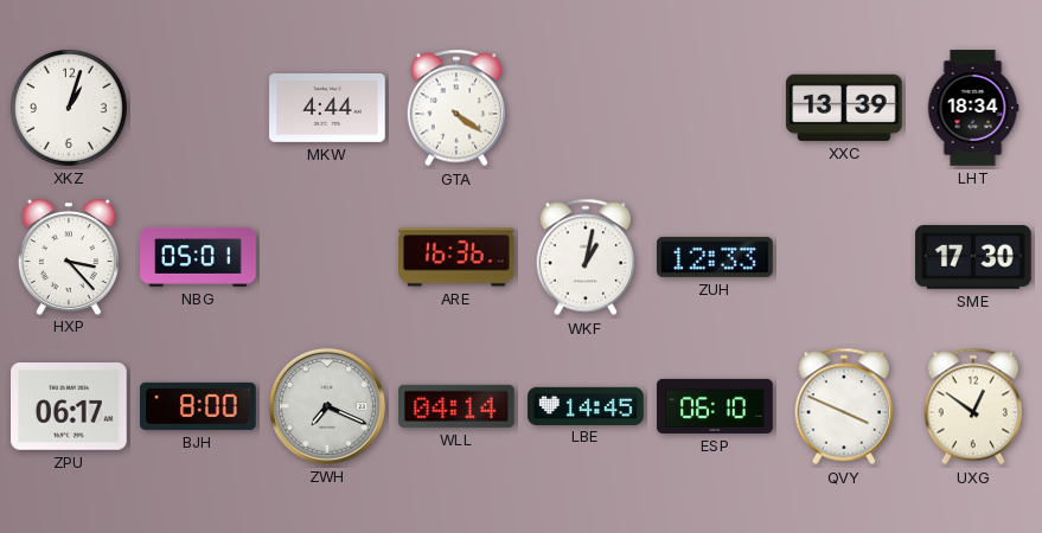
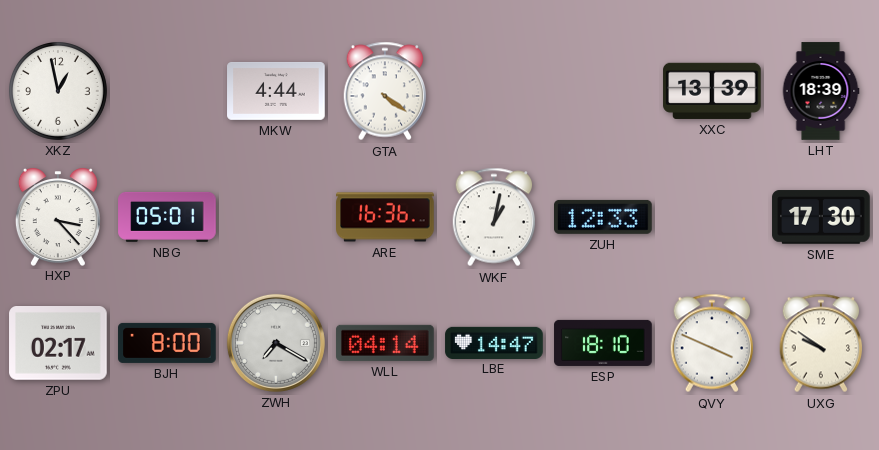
XKZ: 1:03 -> 12:58
LHT: 18:34 -> 18:39
ZPU: 06:17 -> 02:17
ZWH: 7:19 -> 7:20
LBE: 14:45 -> 14:47
ESP: 06:10 -> 18:10
UXG: 12:51 -> 9:51
